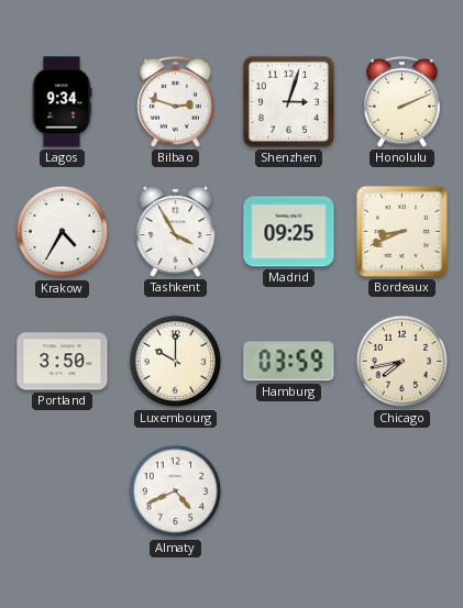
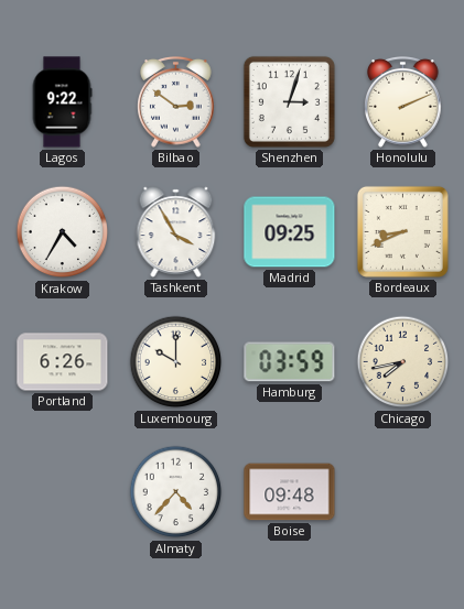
Lagos: 9:34 -> 9:22
Bilbao: 2:48 -> 2:51
Portland: 3:50 -> 6:26
Almaty: 4:41 -> 4:37
Boise: none -> 09:48
